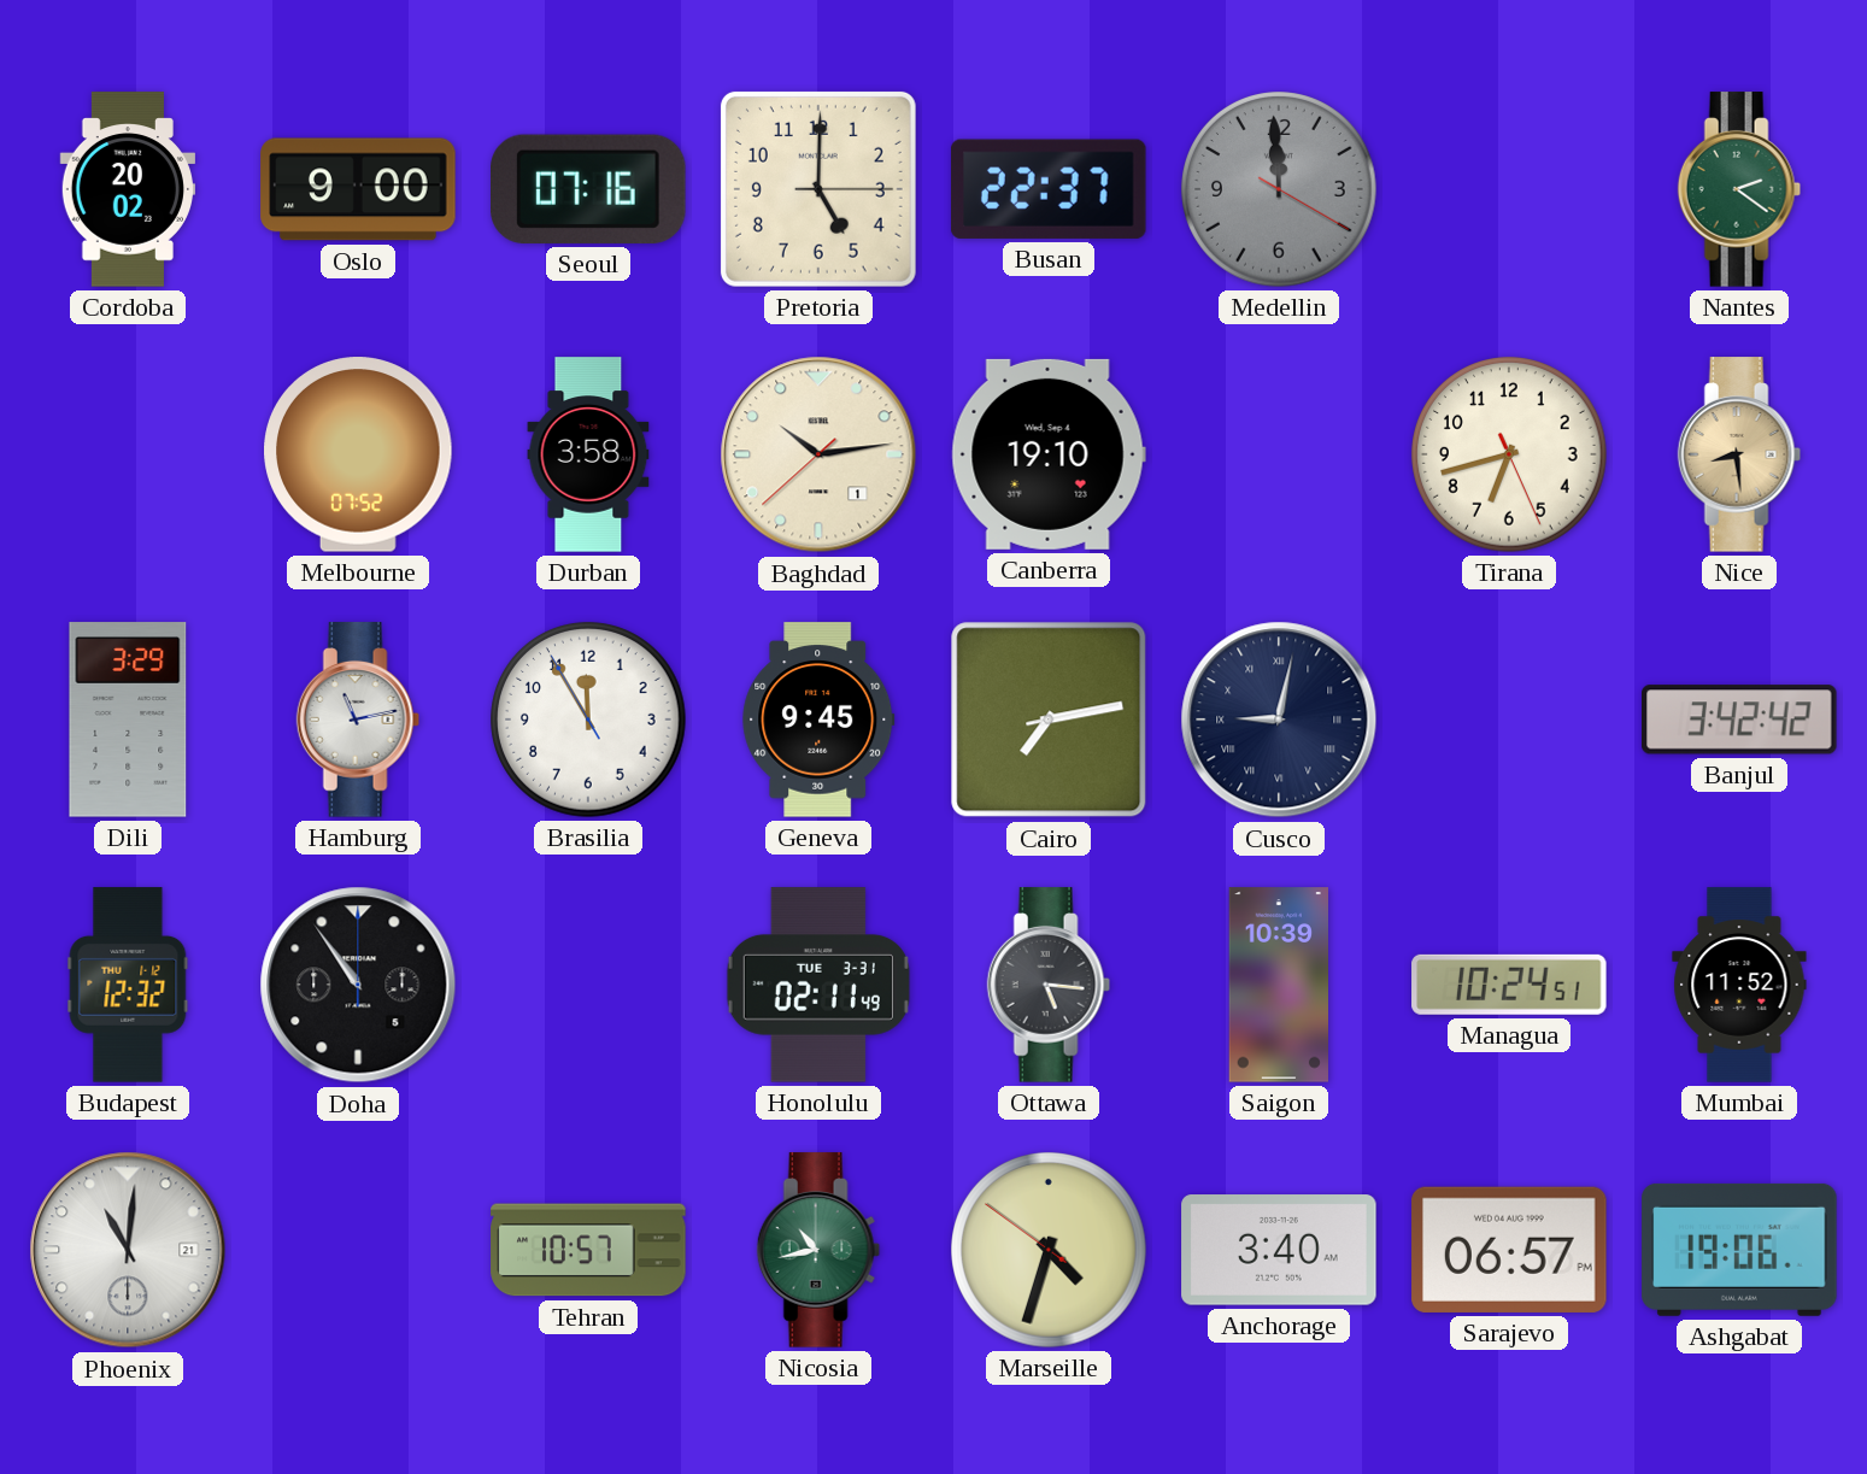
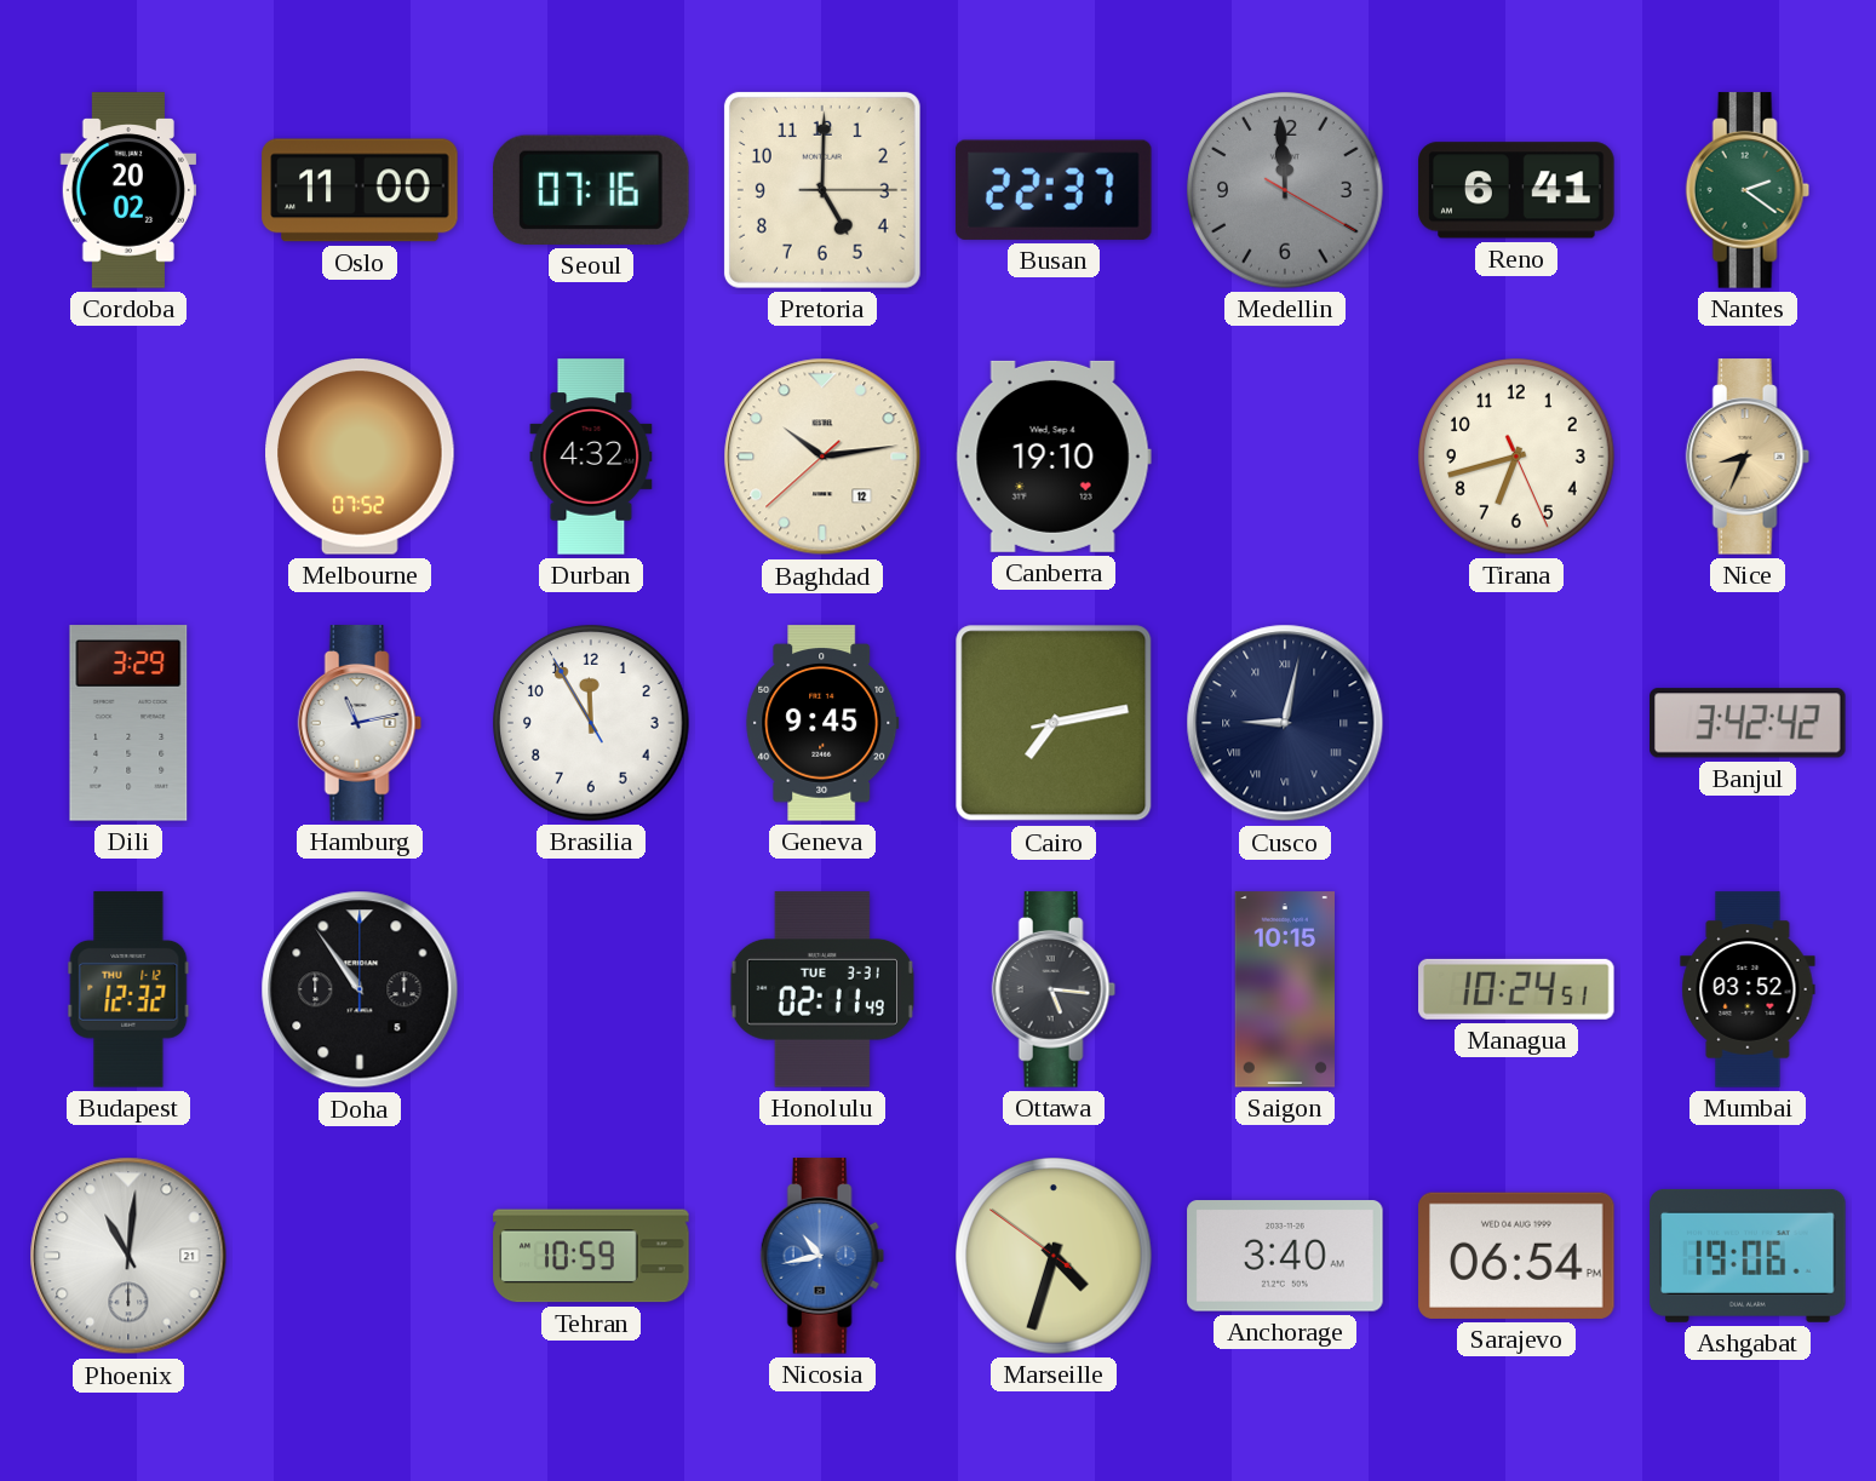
Oslo: 9:00 -> 11:00
Reno: none -> 6:41
Durban: 3:58 -> 4:32
Baghdad date: 1 -> 12
Nice: 8:29 -> 8:34
Saigon: 10:39 -> 10:15
Mumbai: 11:52 -> 03:52
Tehran: 10:57 -> 10:59
Nicosia dial: green -> blue
Sarajevo: 06:57 -> 06:54
